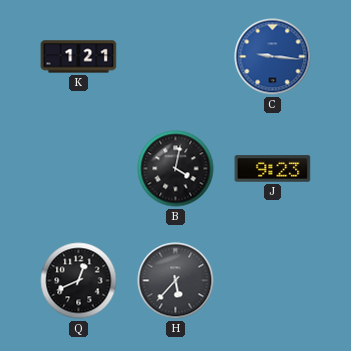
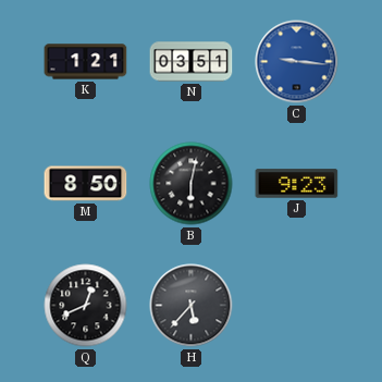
N: none -> 03:51
M: none -> 8:50
B: 4:02 -> 6:02
